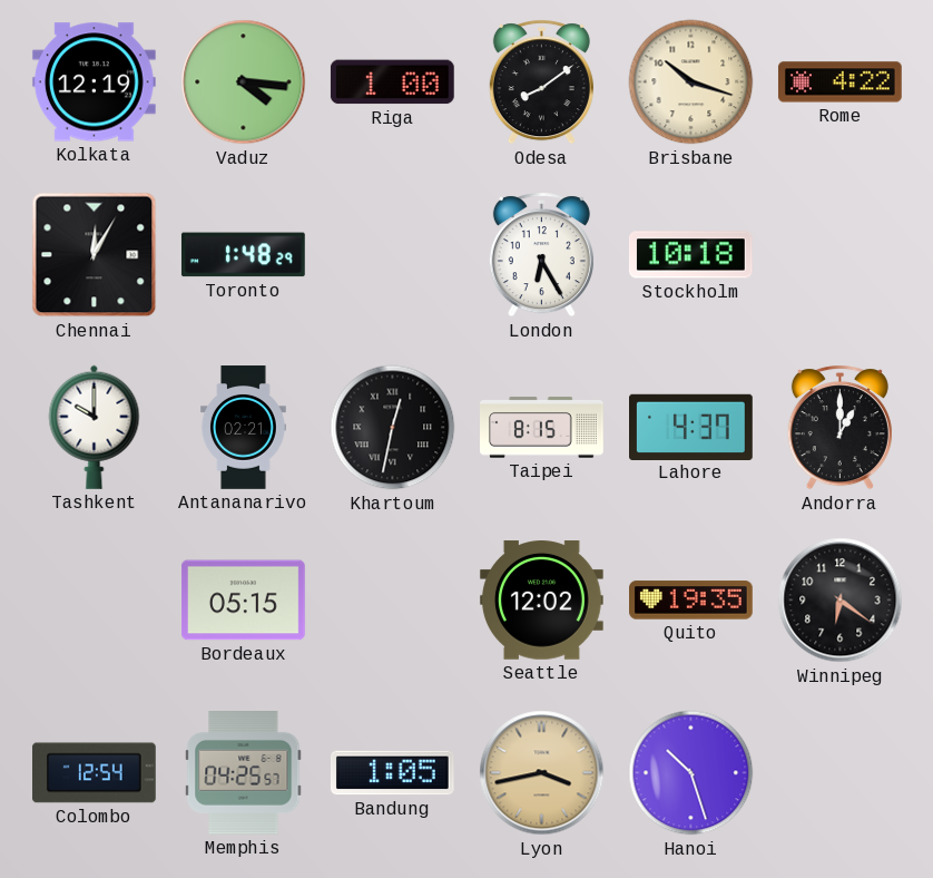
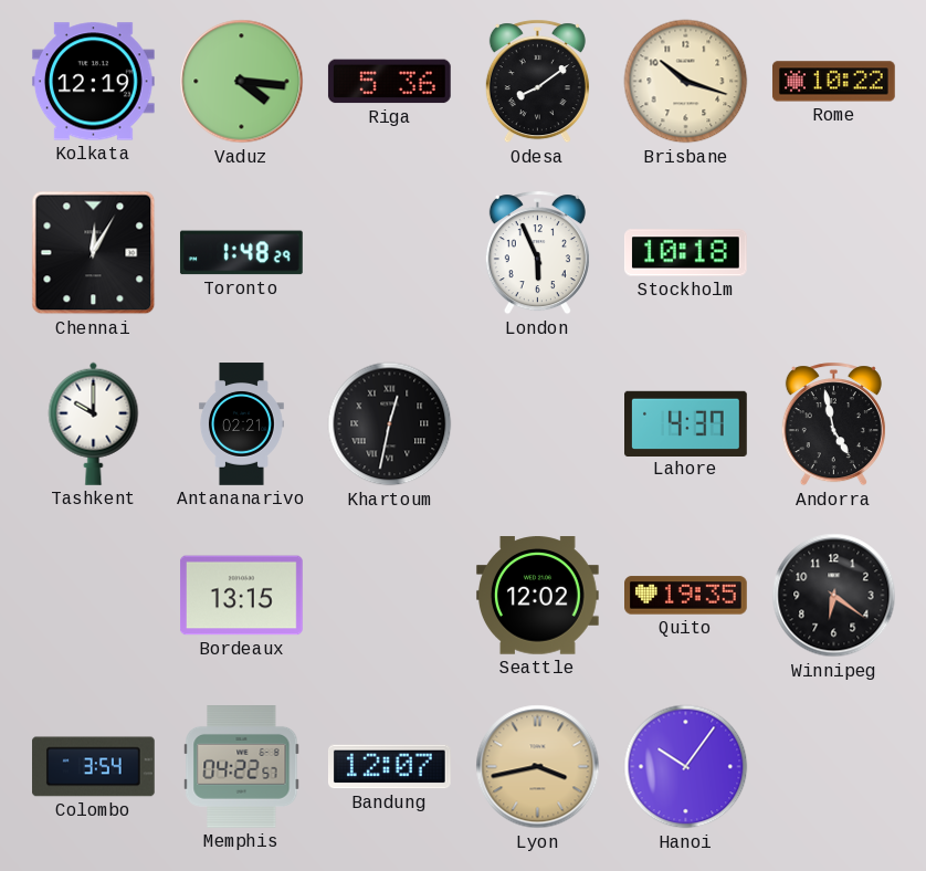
Riga: 1:00 -> 5:36
Rome: 4:22 -> 10:22
London: 6:25 -> 5:56
Taipei: 8:15 -> none
Andorra: 1:00 -> 4:58
Bordeaux: 05:15 -> 13:15
Colombo: 12:54 -> 3:54
Memphis: 04:25 -> 04:22
Bandung: 1:05 -> 12:07
Hanoi: 10:27 -> 10:06
